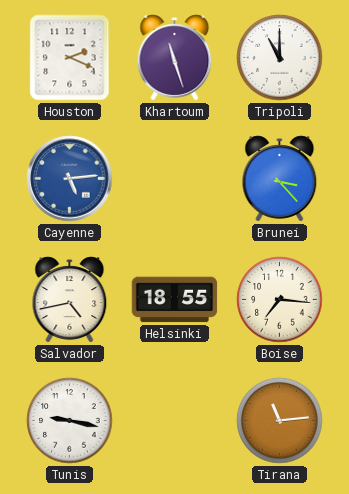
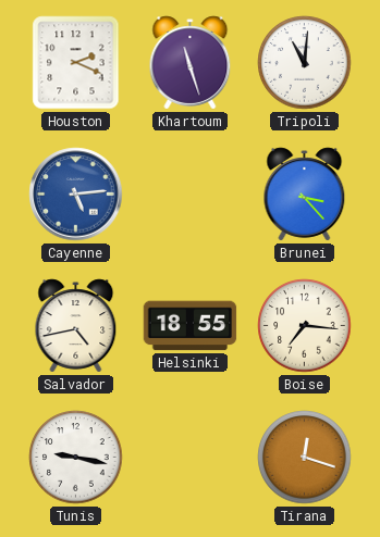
Tripoli: 11:00 -> 11:01
Tirana: 11:14 -> 12:18
